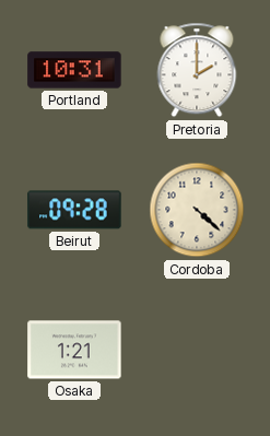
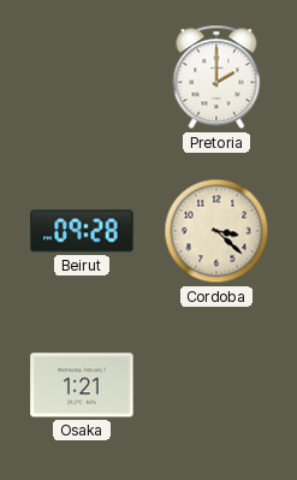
Portland: 10:31 -> none
Cordoba: 4:22 -> 3:22
